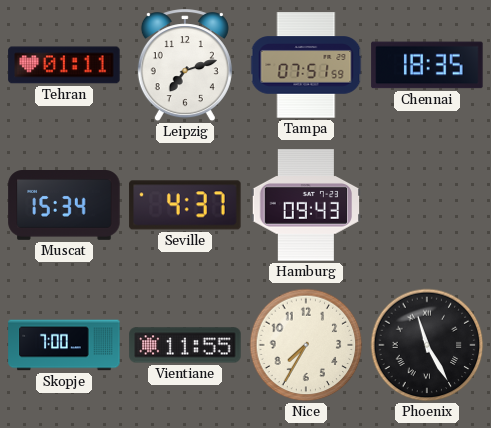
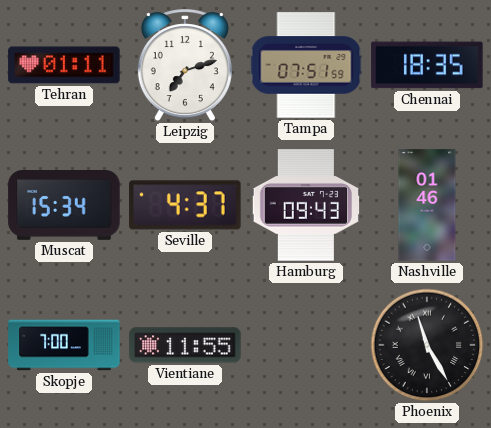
Nashville: none -> 01:46
Nice: 7:35 -> none
